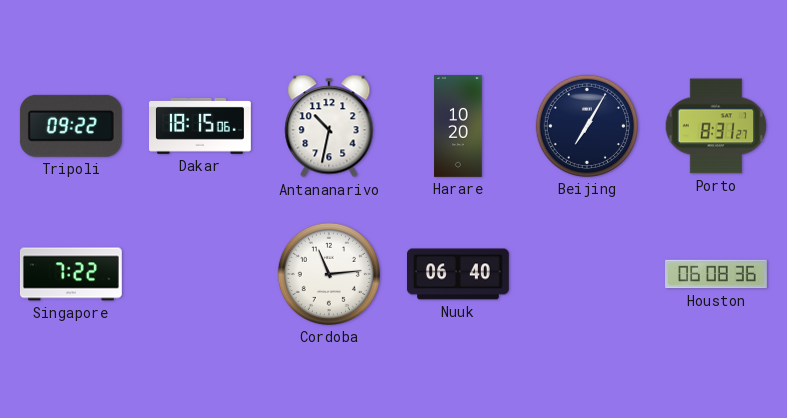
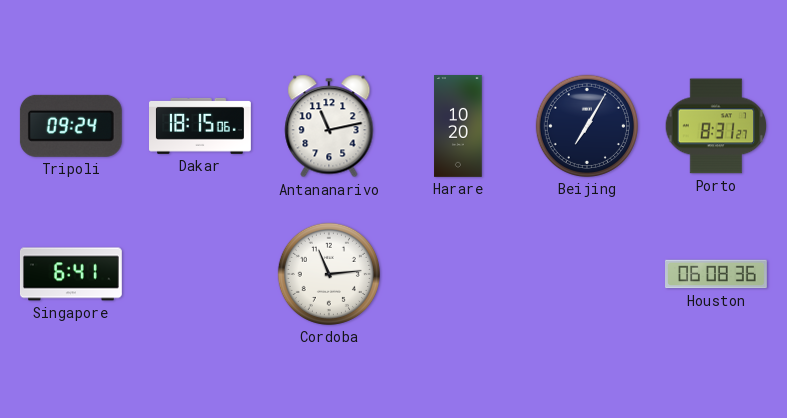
Tripoli: 09:22 -> 09:24
Antananarivo: 10:32 -> 11:13
Singapore: 7:22 -> 6:41
Nuuk: 06:40 -> none
